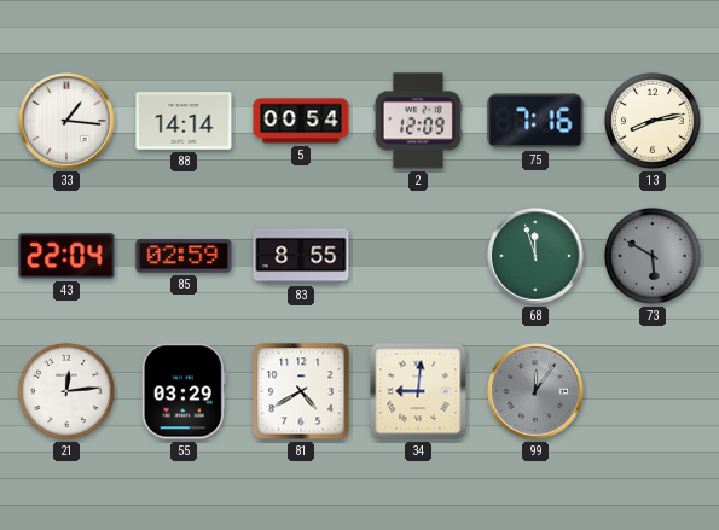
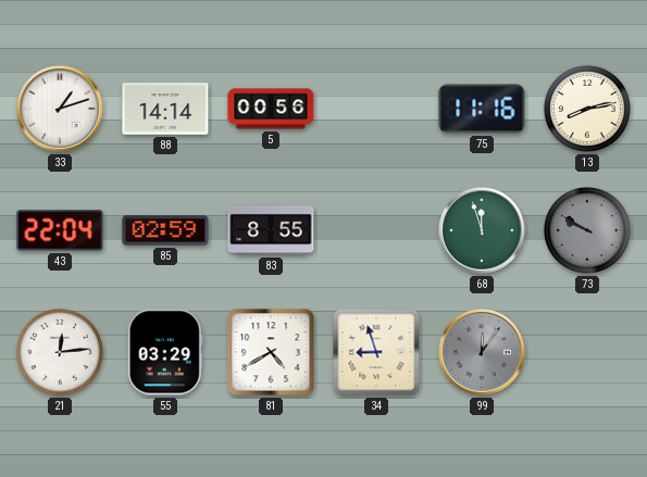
33: 1:16 -> 1:12
5: 00:54 -> 00:56
2: 12:09 -> none
75: 7:16 -> 11:16
73: 5:50 -> 9:50
34: 9:01 -> 8:57
